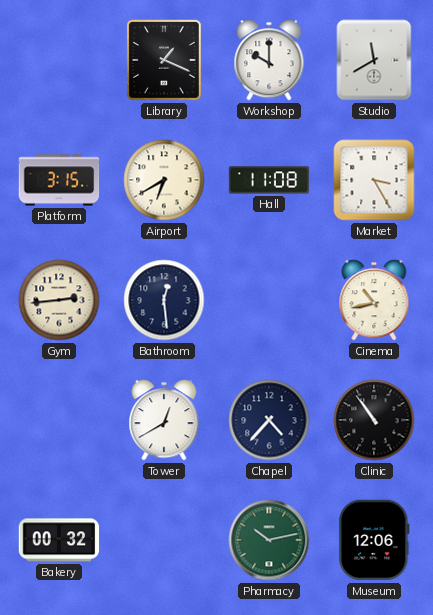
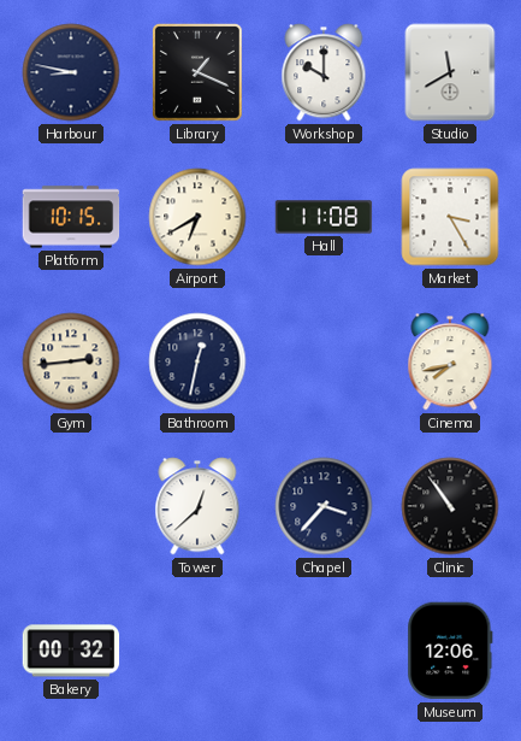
Harbour: none -> 8:47
Platform: 3:15 -> 10:15
Bathroom: 12:29 -> 12:32
Cinema: 10:43 -> 7:43
Tower: 12:40 -> 12:38
Chapel: 4:37 -> 3:37
Pharmacy: 10:13 -> none
